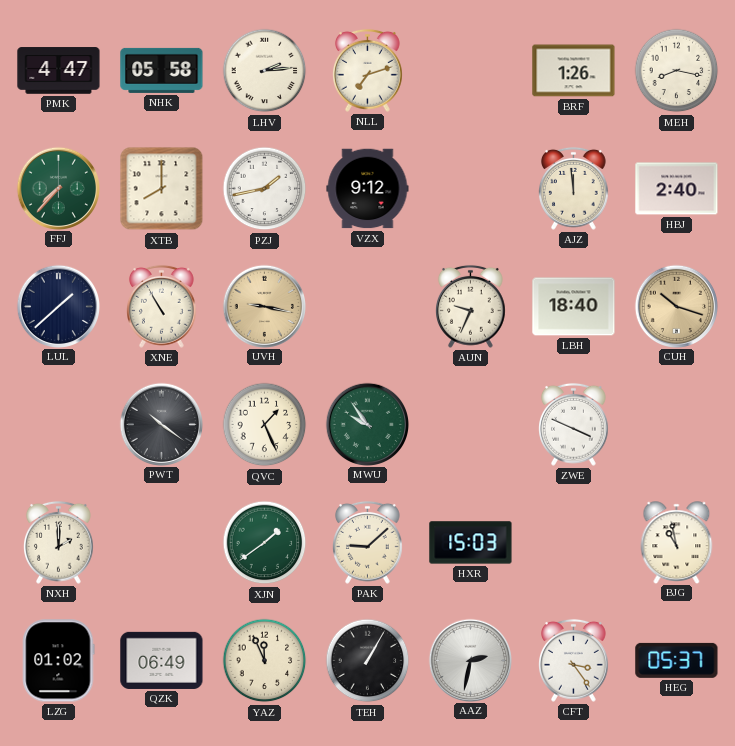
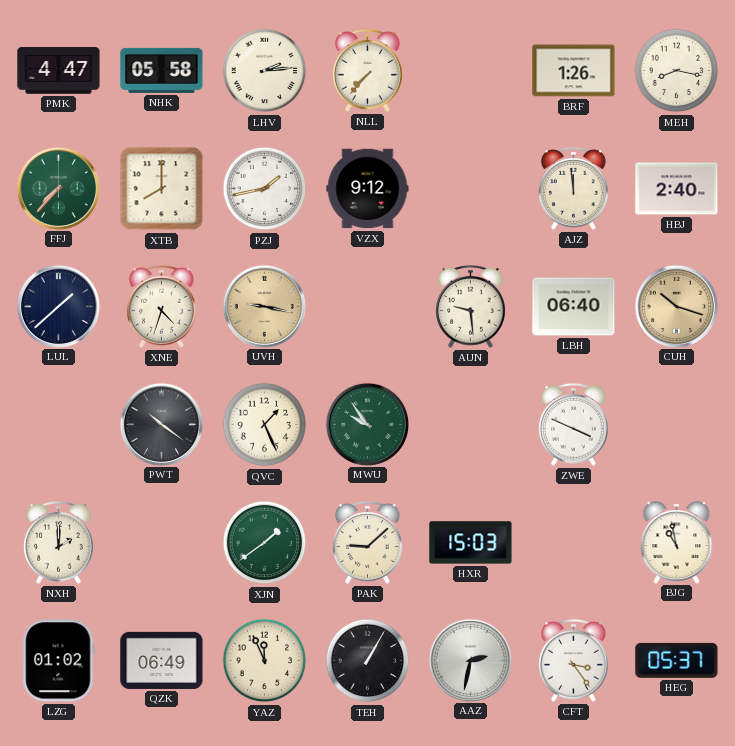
NLL: 7:12 -> 7:37
XNE: 10:55 -> 4:33
AUN: 9:34 -> 9:29
LBH: 18:40 -> 06:40
